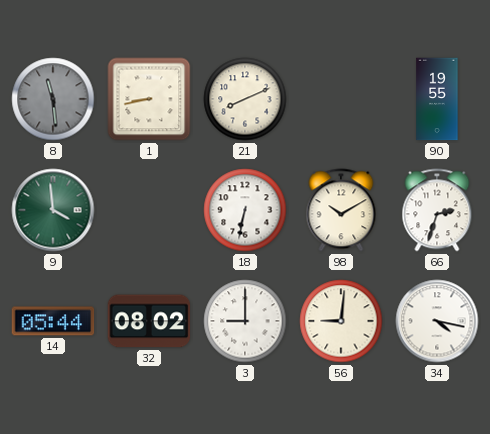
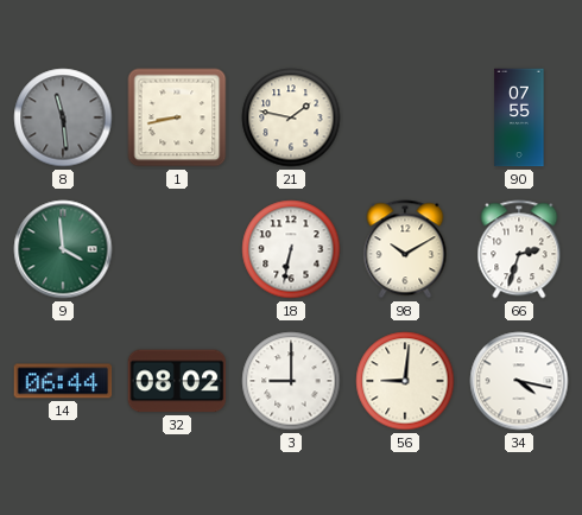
21: 8:11 -> 1:47
90: 19:55 -> 07:55
14: 05:44 -> 06:44
